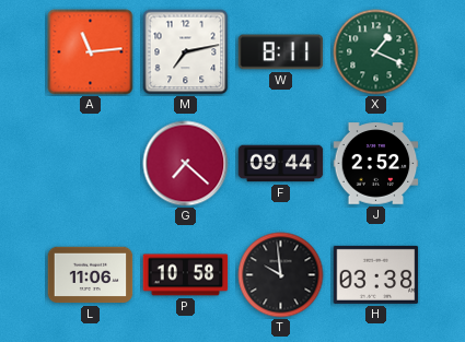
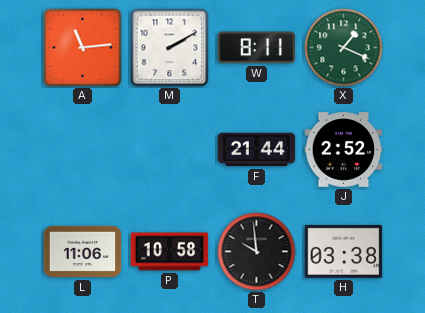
M: 7:13 -> 2:10
G: 7:22 -> none
F: 09:44 -> 21:44
